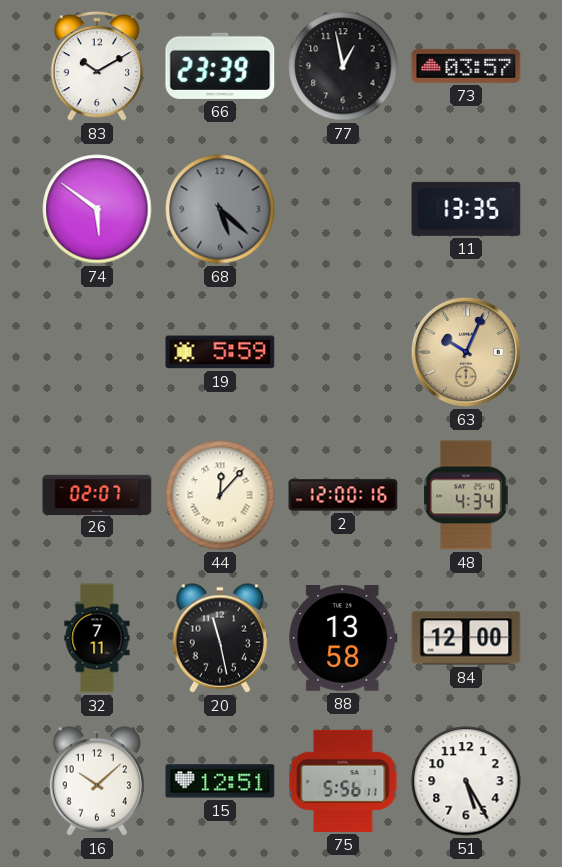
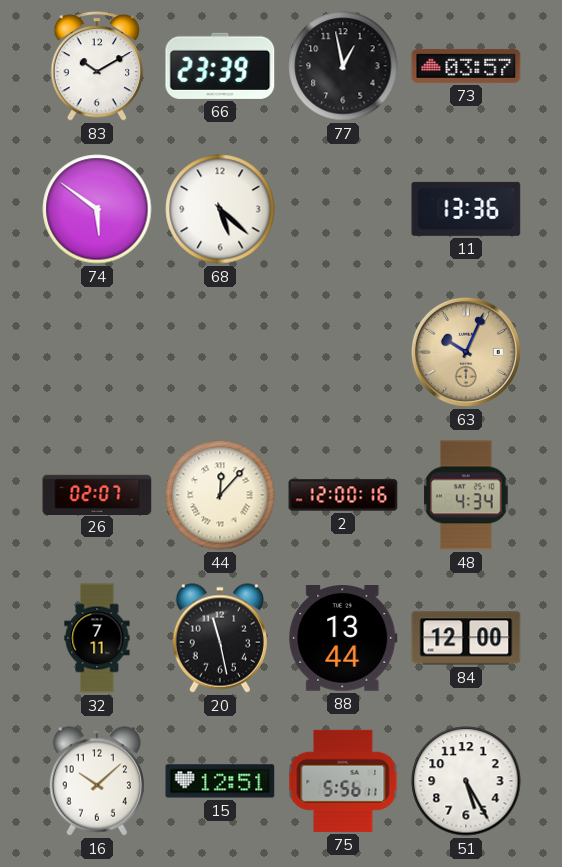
68 dial: grey -> white
11: 13:35 -> 13:36
19: 5:59 -> none
88: 13:58 -> 13:44
